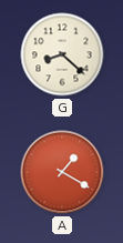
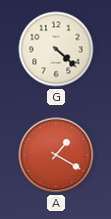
G: 8:22 -> 4:22
